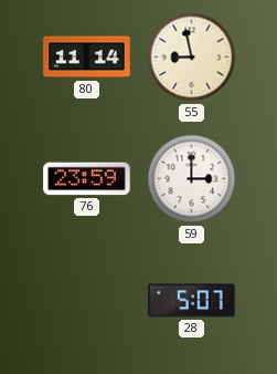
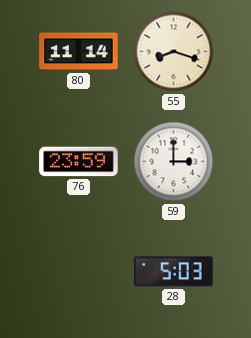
55: 8:58 -> 8:18
28: 5:07 -> 5:03
